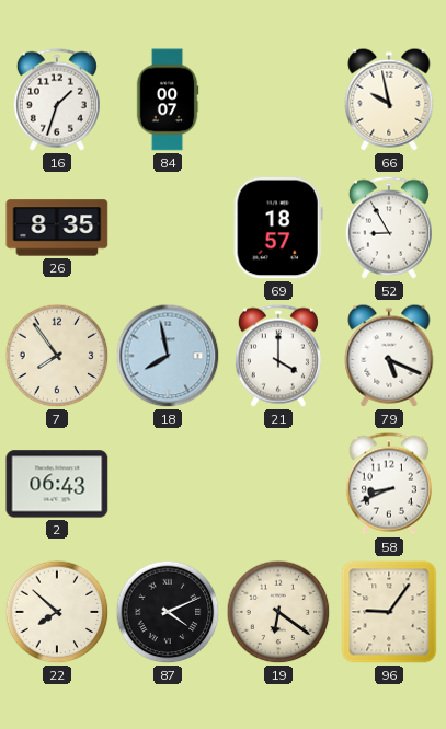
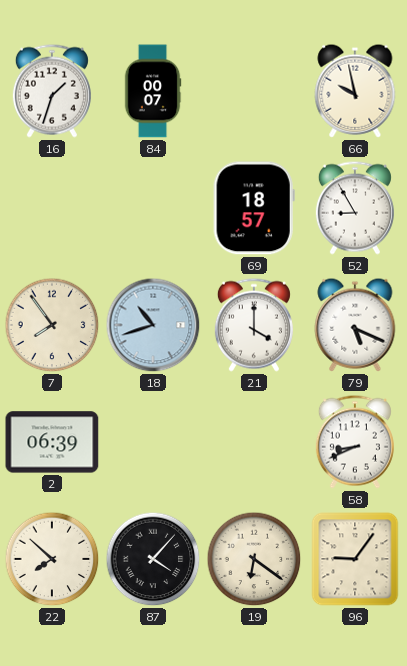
26: 8:35 -> none
18: 7:58 -> 10:42
2: 06:43 -> 06:39
87: 4:11 -> 4:07
